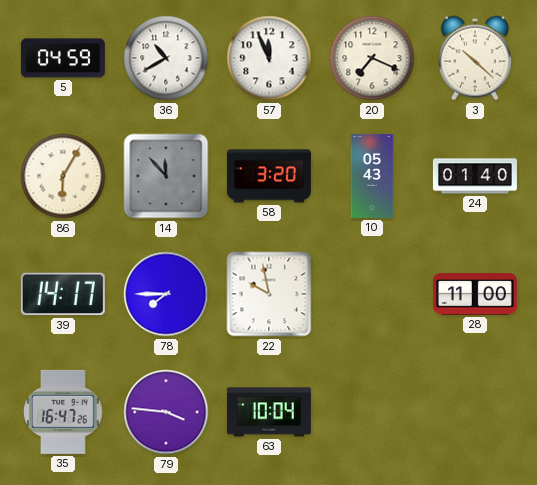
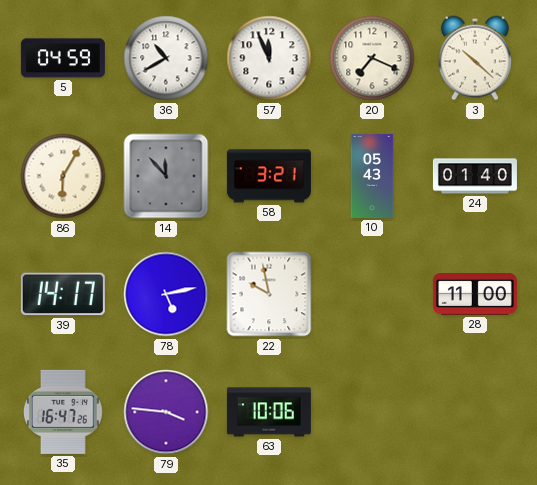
58: 3:20 -> 3:21
78: 7:45 -> 5:13
63: 10:04 -> 10:06
